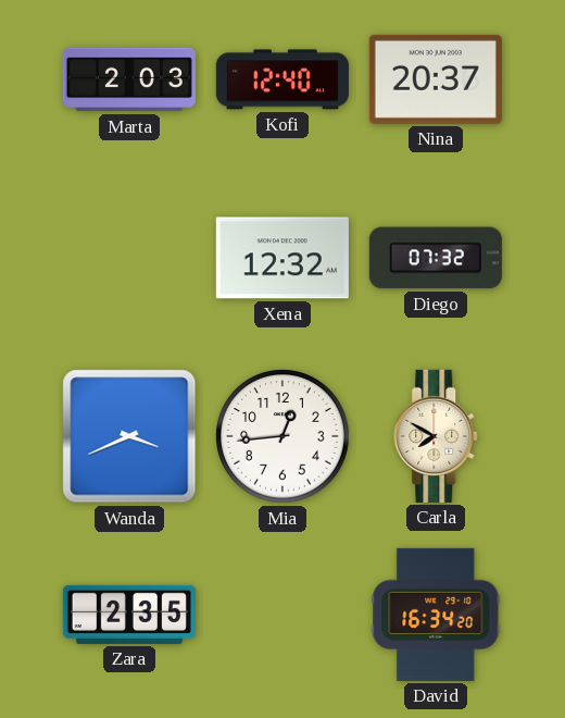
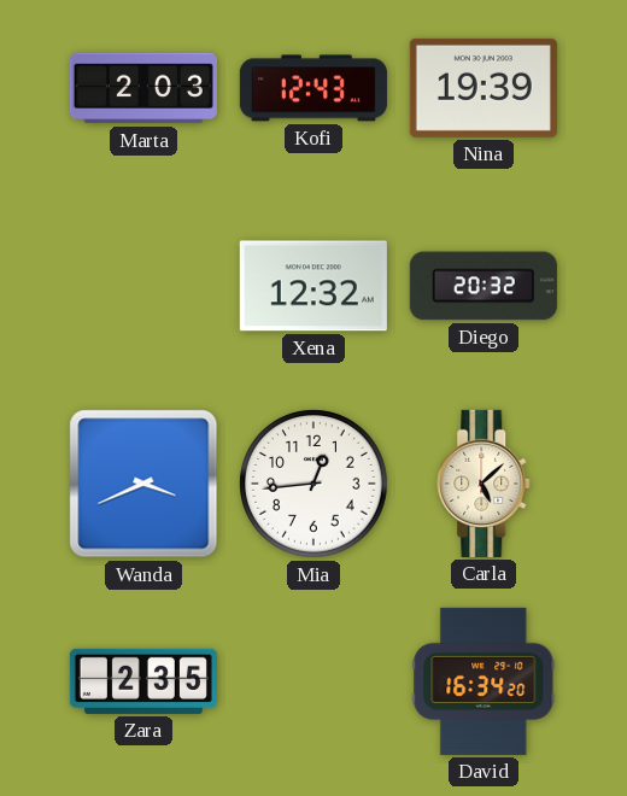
Kofi: 12:40 -> 12:43
Nina: 20:37 -> 19:39
Diego: 07:32 -> 20:32
Carla: 7:50 -> 5:08
